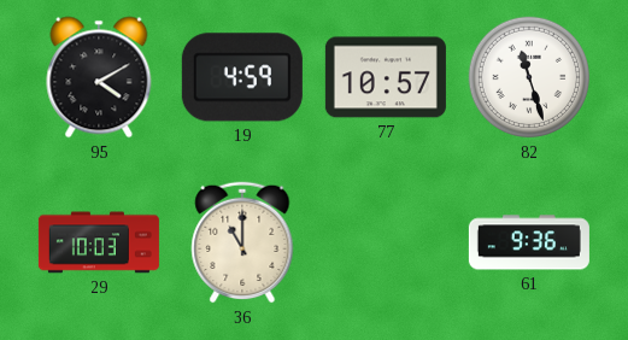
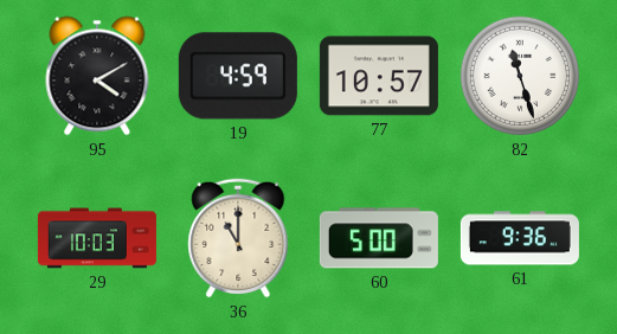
60: none -> 5:00
